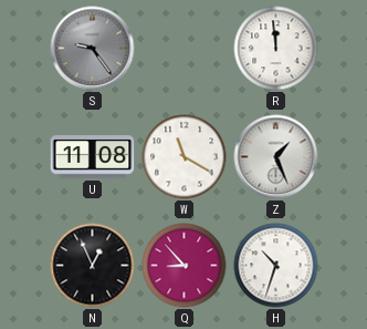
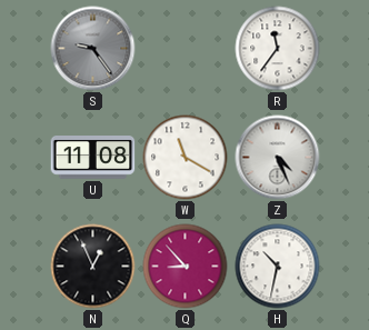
R: 11:59 -> 11:36
Z: 1:26 -> 4:26
H: 10:33 -> 10:32
